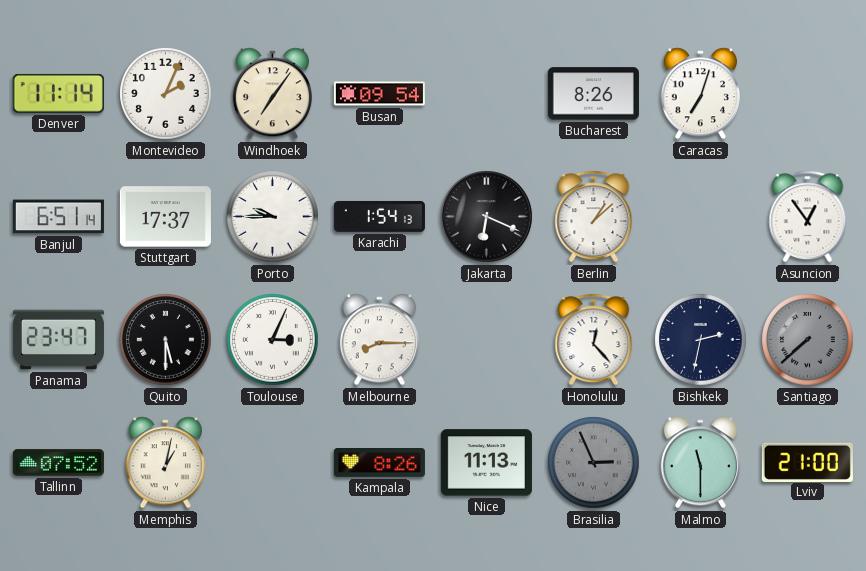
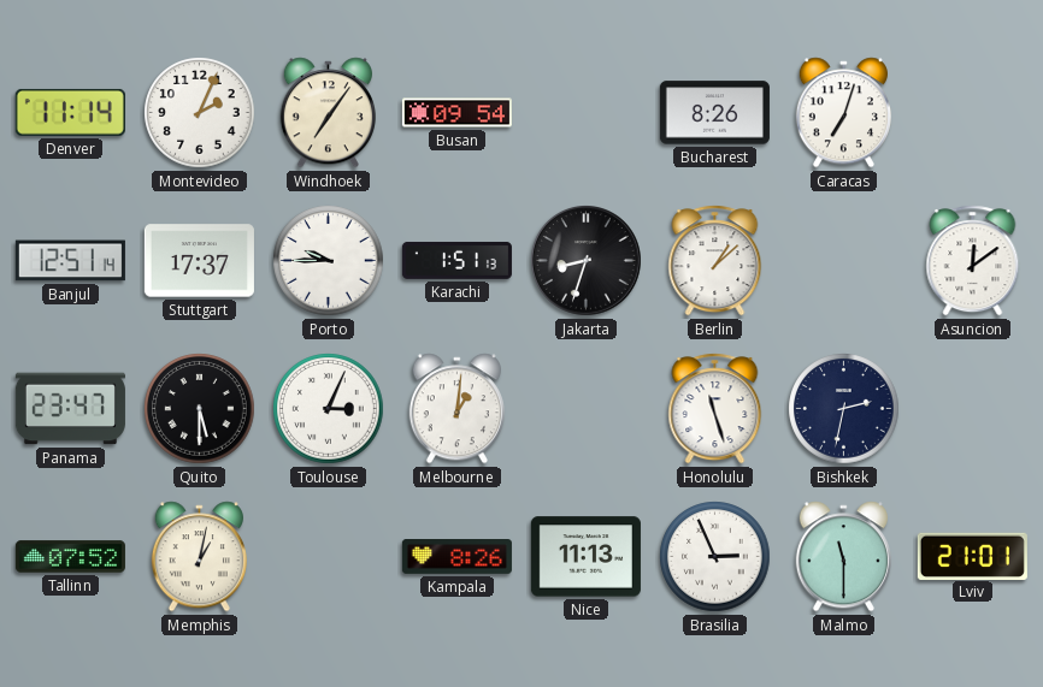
Banjul: 6:51 -> 12:51
Karachi: 1:54 -> 1:51
Jakarta: 6:19 -> 8:33
Asuncion: 12:54 -> 12:09
Melbourne: 8:15 -> 1:01
Honolulu: 12:23 -> 11:27
Santiago: 7:38 -> none
Brasilia dial: grey -> white
Lviv: 21:00 -> 21:01
